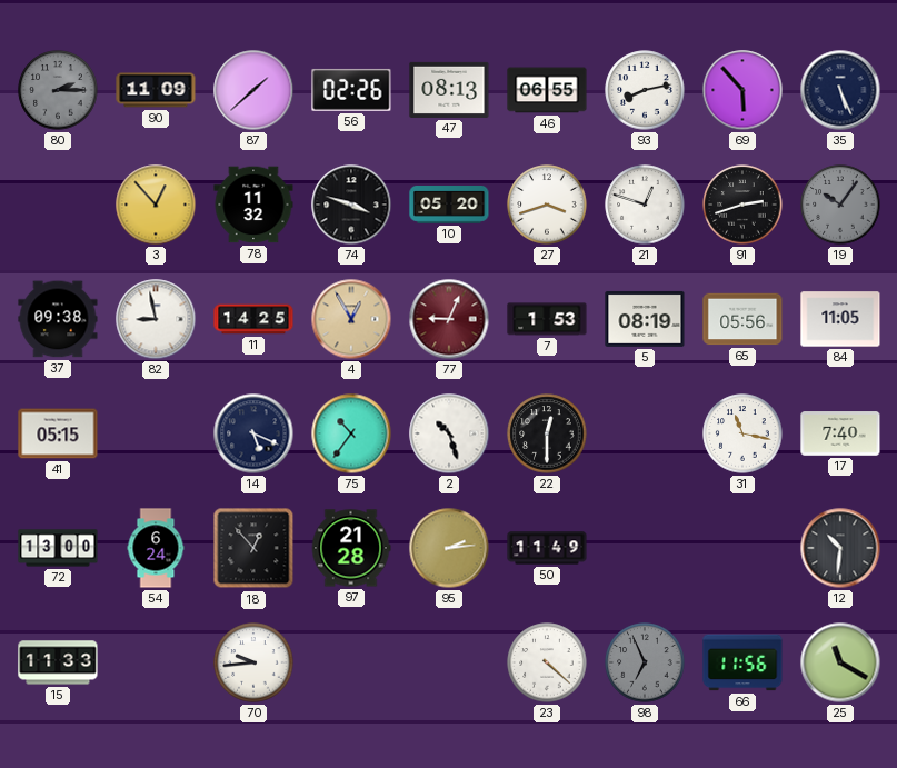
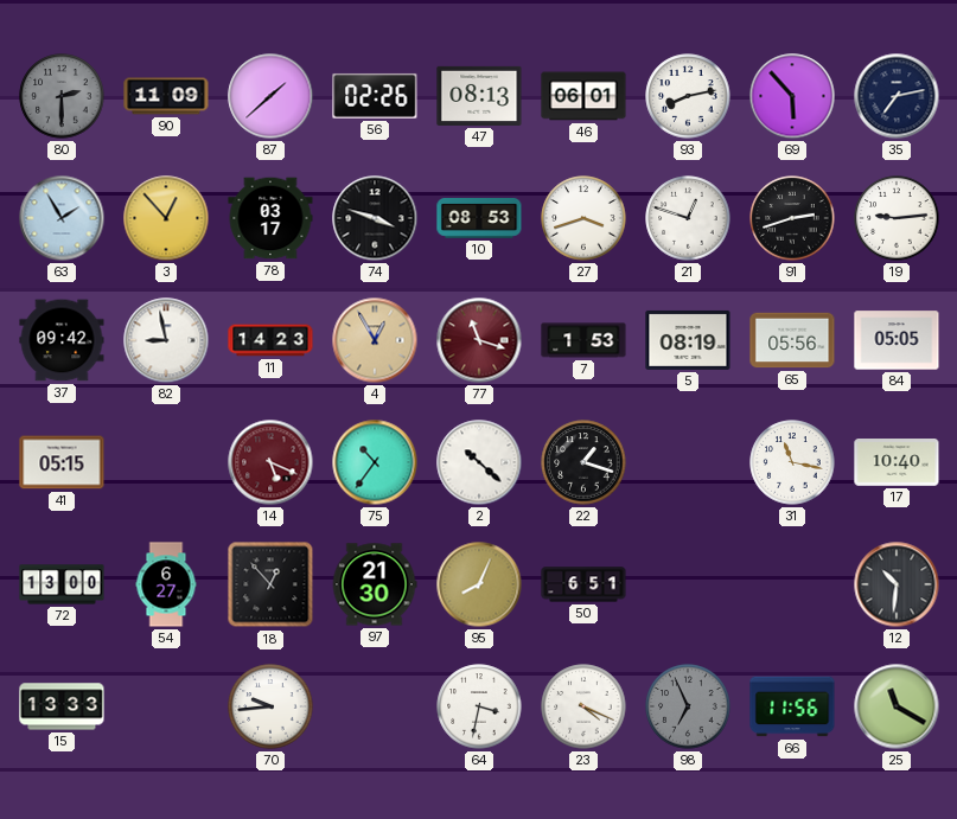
80: 2:15 -> 2:30
46: 06:55 -> 06:01
35: 5:26 -> 7:13
63: none -> 1:55
78: 11:32 -> 03:17
10: 05:20 -> 08:53
19: 10:06 -> 9:14
19 dial: grey -> white
37: 09:38 -> 09:42
11: 14:25 -> 14:23
77: 9:04 -> 11:18
84: 11:05 -> 05:05
14 dial: navy -> burgundy
2: 10:27 -> 10:22
22: 12:30 -> 1:18
17: 7:40 -> 10:40
54: 6:24 -> 6:27
97: 21:28 -> 21:30
95: 2:14 -> 8:04
50: 11:49 -> 6:51
15: 11:33 -> 13:33
64: none -> 3:32
23: 4:22 -> 4:19
